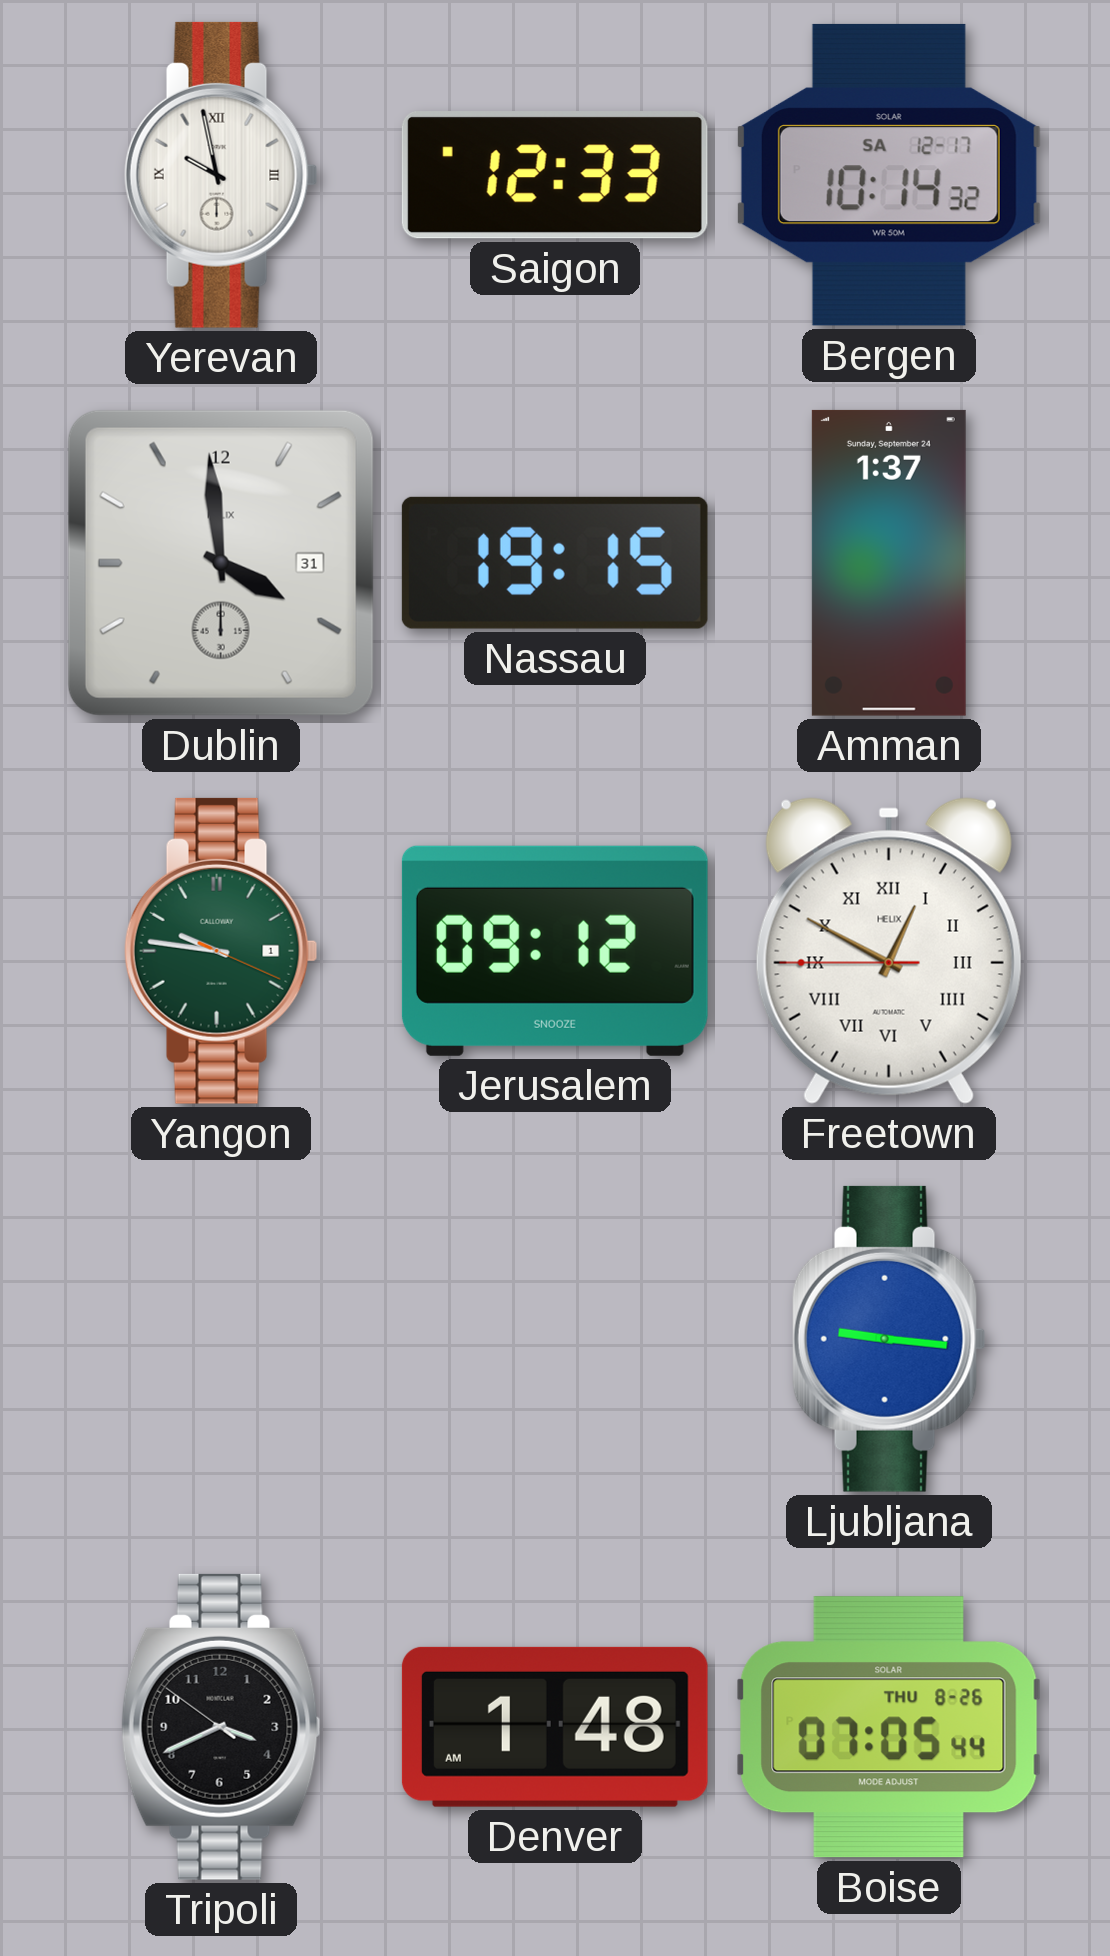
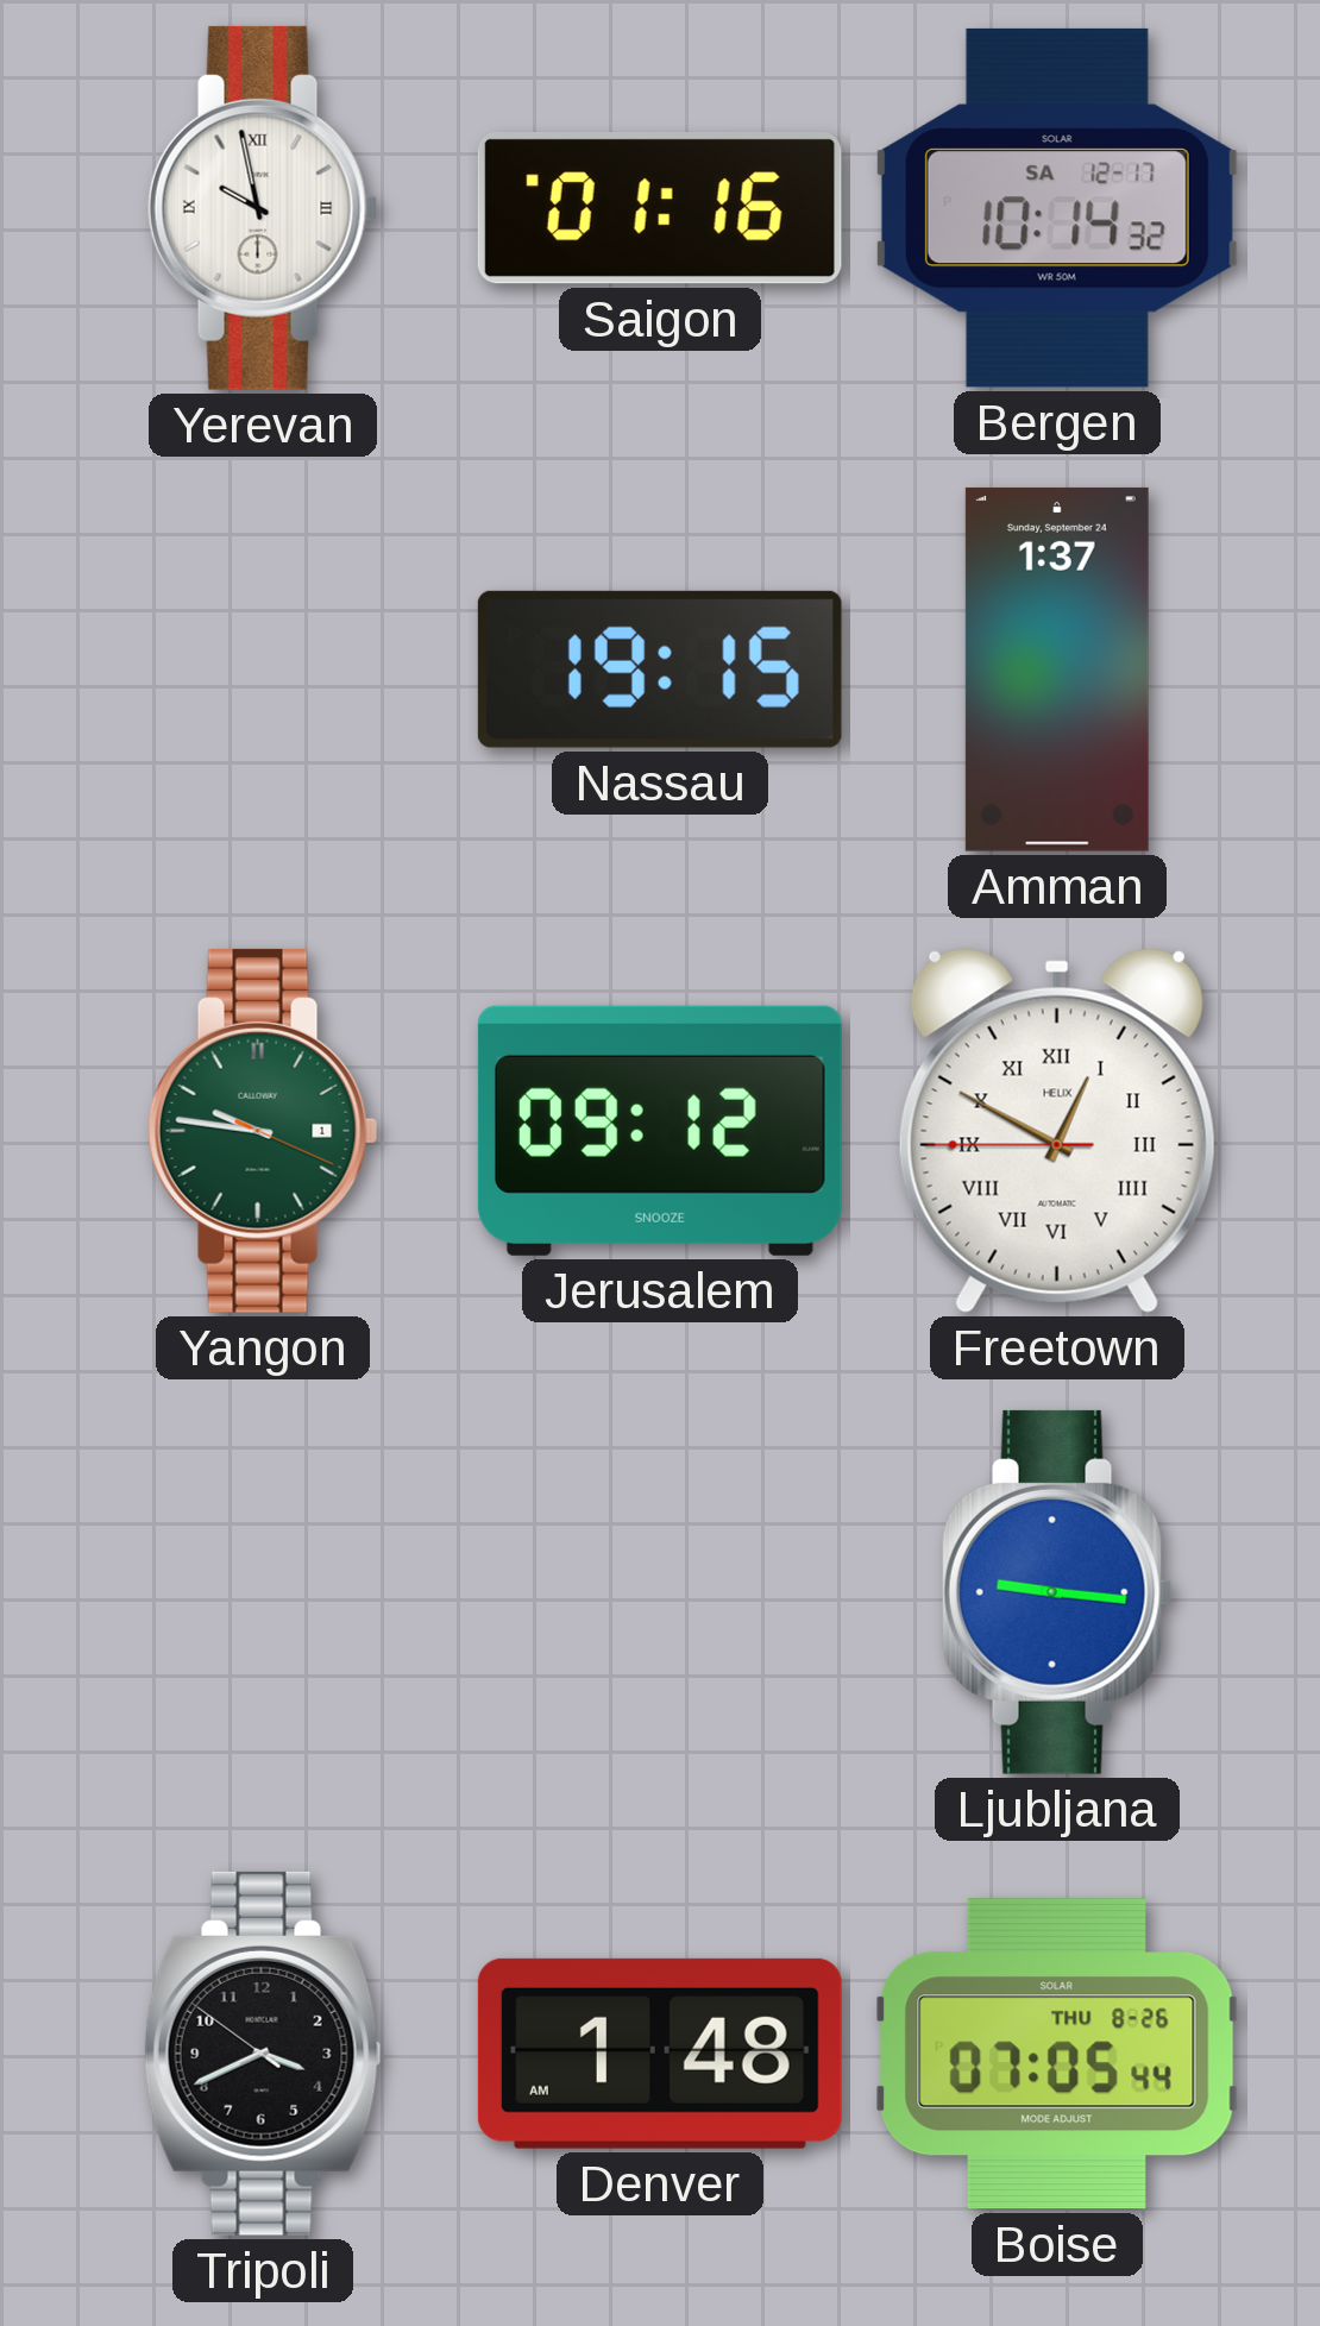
Saigon: 12:33 -> 01:16
Dublin: 3:59 -> none
